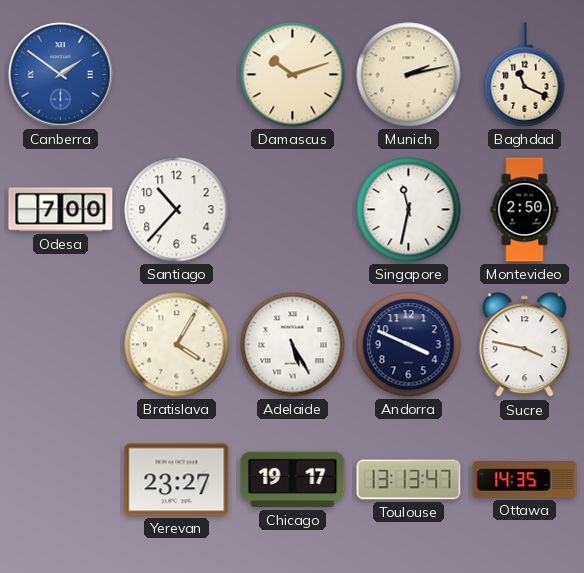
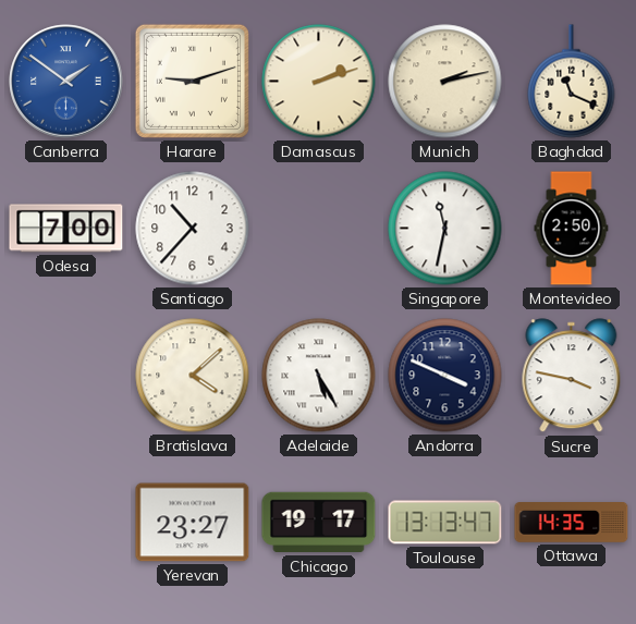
Harare: none -> 9:12
Damascus: 10:12 -> 2:12
Bratislava: 4:05 -> 4:08
